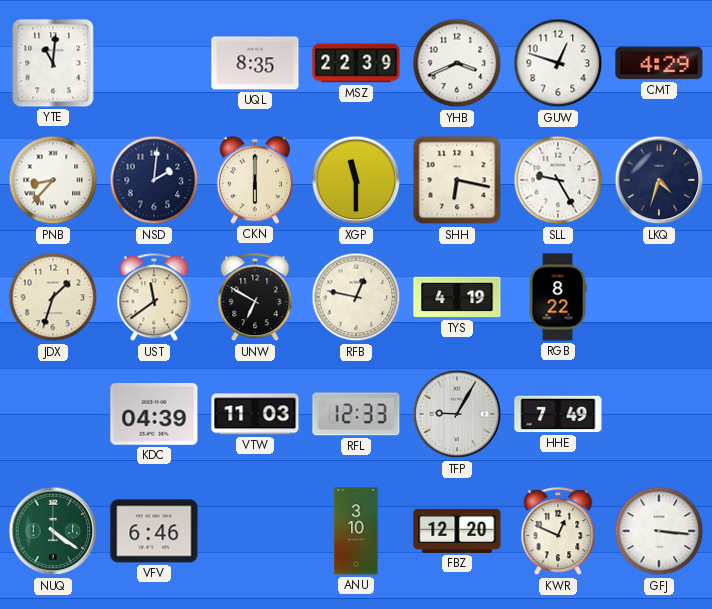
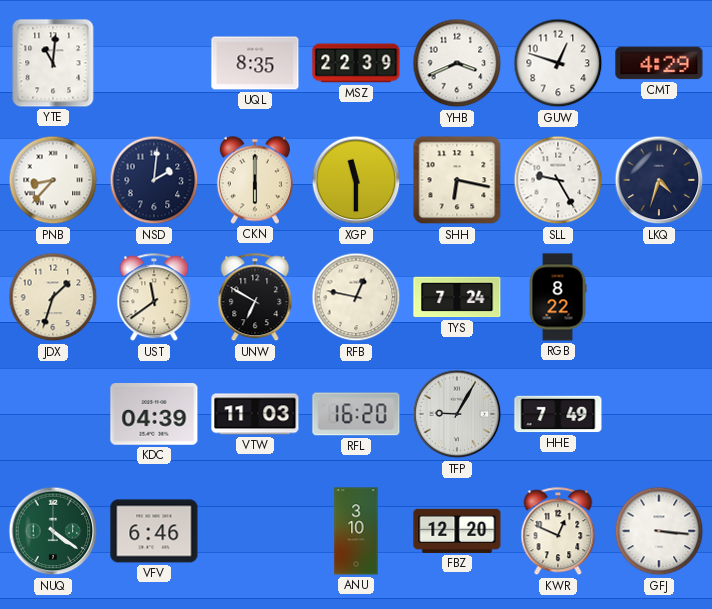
TYS: 4:19 -> 7:24
RFL: 12:33 -> 16:20
